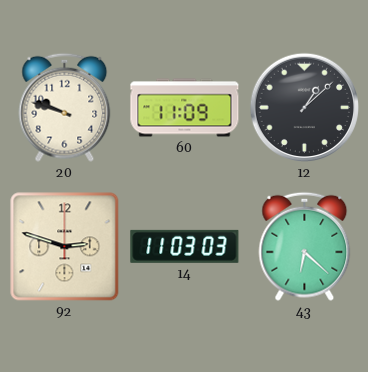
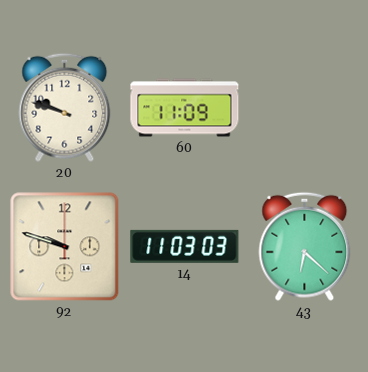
12: 1:08 -> none
92: 2:48 -> 9:48
